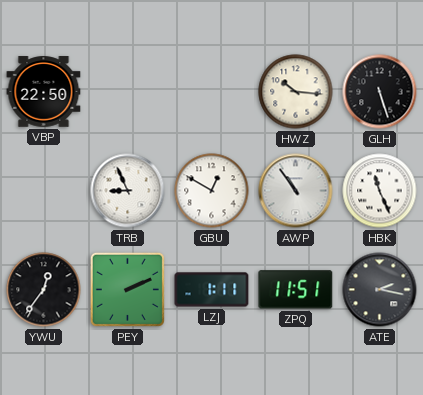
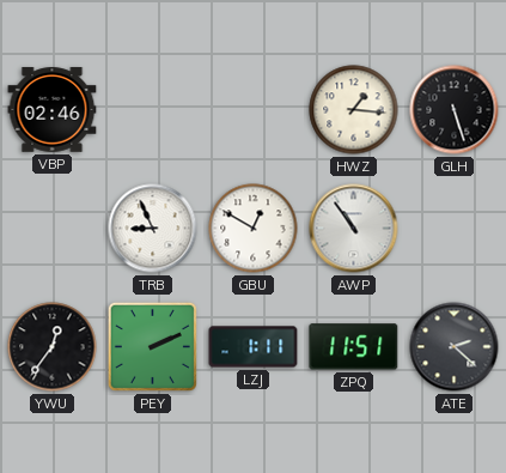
VBP: 22:50 -> 02:46
HWZ: 10:16 -> 1:16
HBK: 11:26 -> none
ATE: 2:17 -> 2:22
